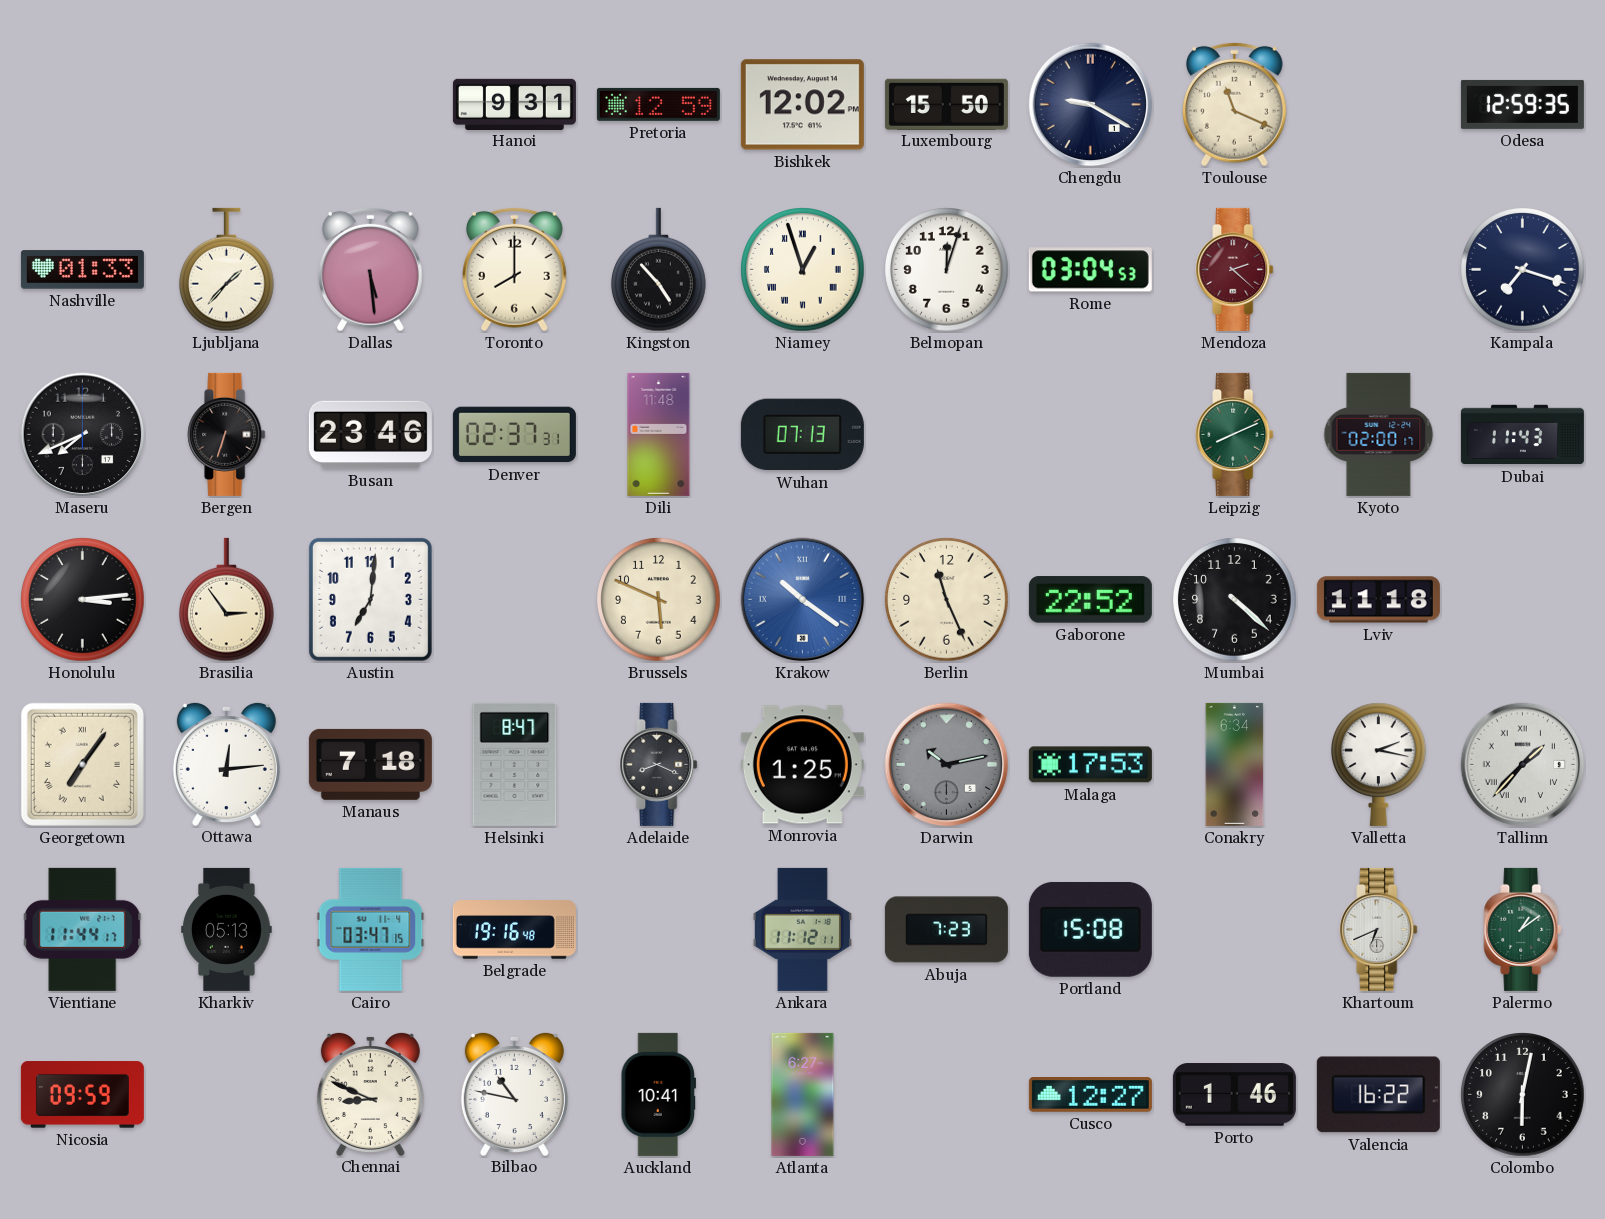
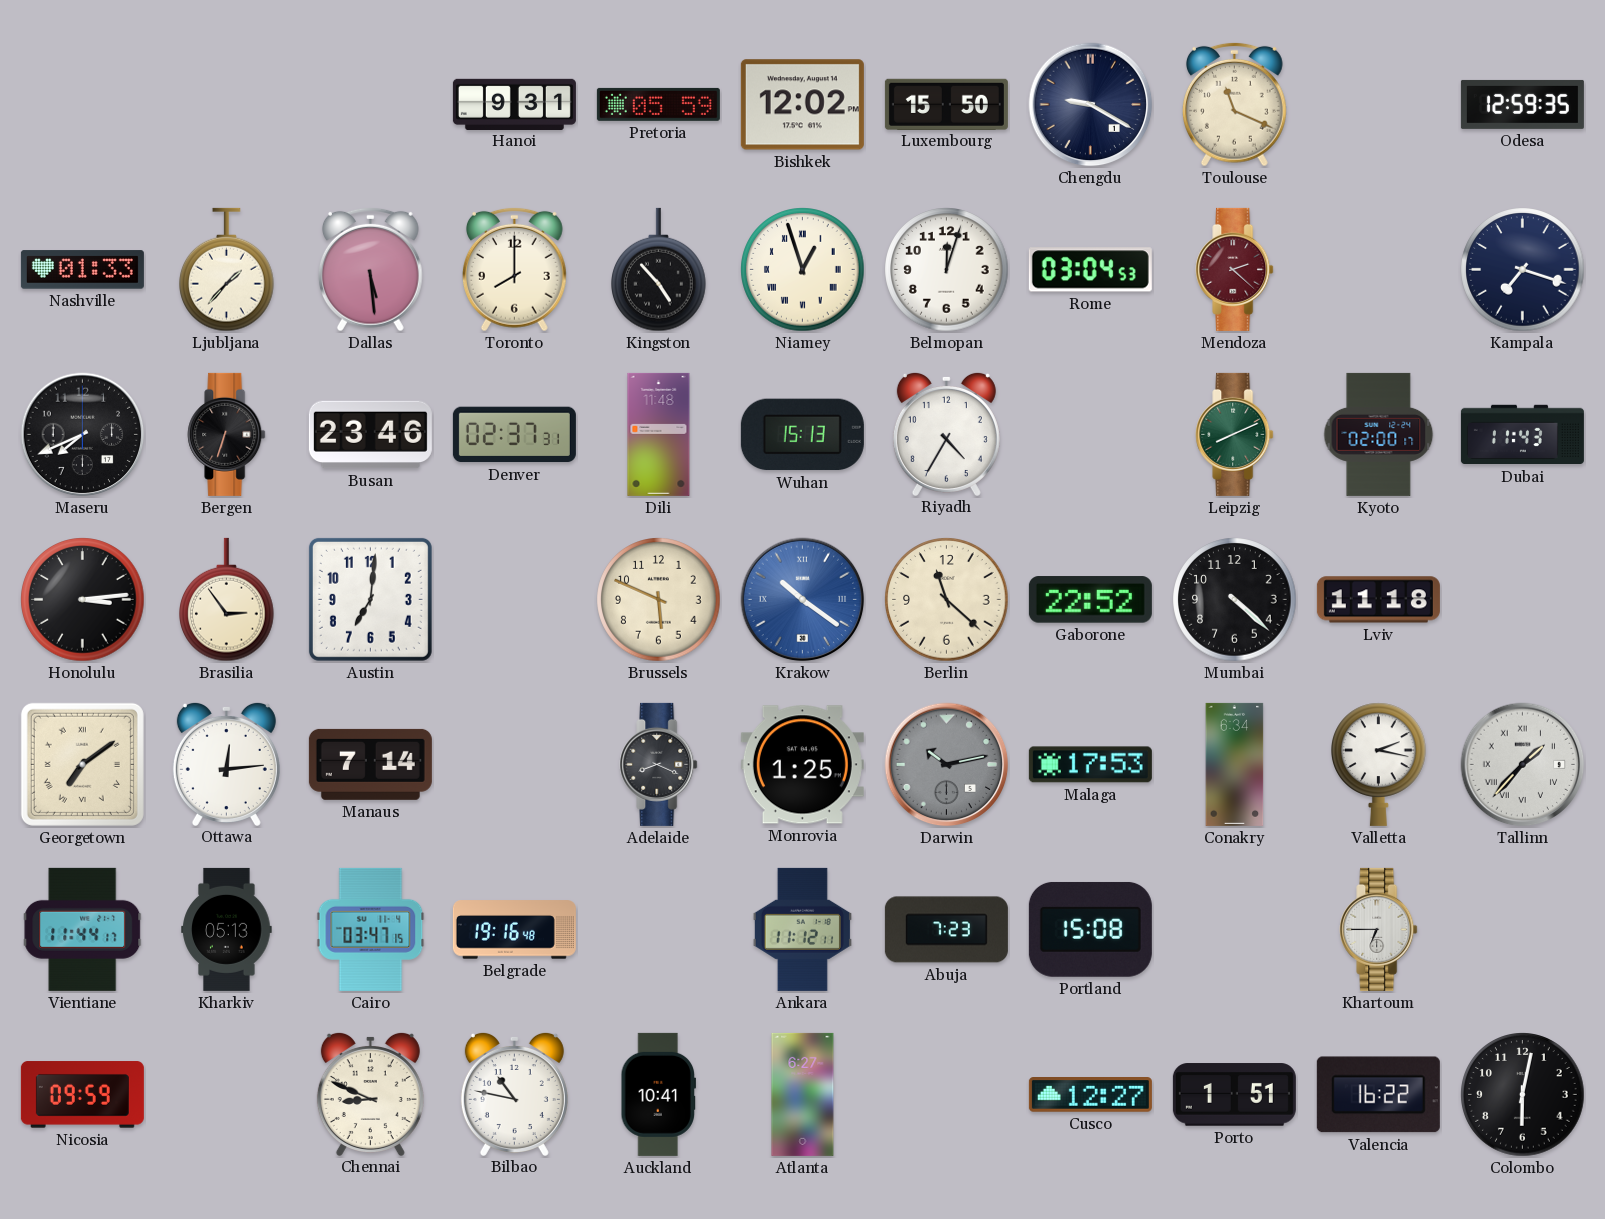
Pretoria: 12:59 -> 05:59
Wuhan: 07:13 -> 15:13
Riyadh: none -> 4:35
Berlin: 11:26 -> 11:22
Georgetown: 7:06 -> 7:09
Manaus: 7:18 -> 7:14
Helsinki: 8:47 -> none
Khartoum: 6:41 -> 6:45
Palermo: 1:09 -> none
Porto: 1:46 -> 1:51
